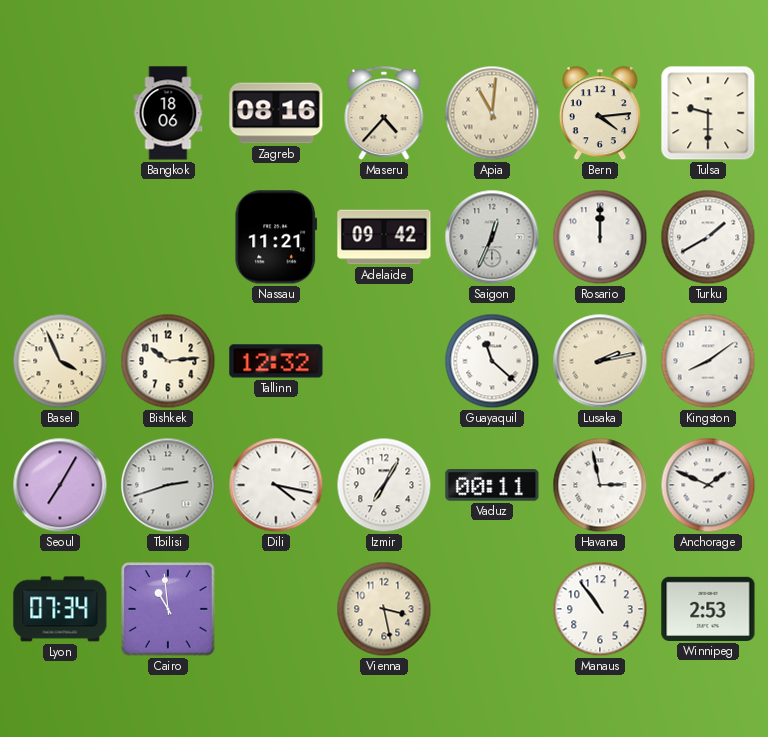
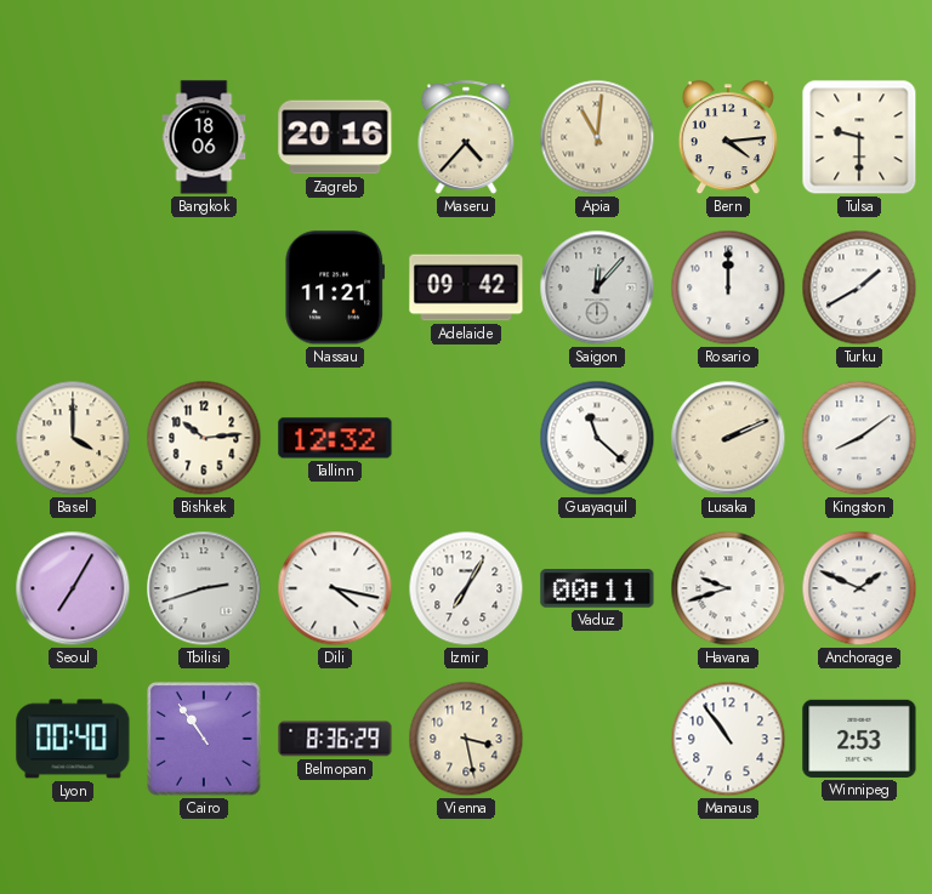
Zagreb: 08:16 -> 20:16
Saigon: 12:34 -> 12:07
Basel: 3:56 -> 4:00
Lusaka: 2:13 -> 2:11
Havana: 2:58 -> 9:42
Lyon: 07:34 -> 00:40
Cairo: 10:59 -> 10:54
Belmopan: none -> 8:36
